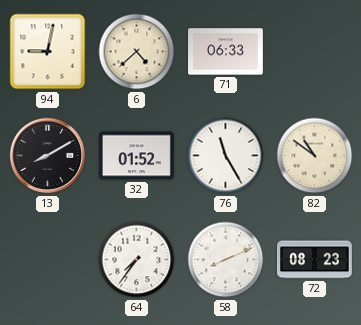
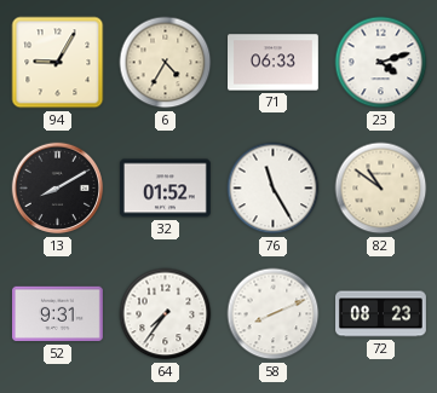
94: 9:02 -> 9:05
6: 4:38 -> 4:35
23: none -> 4:12
52: none -> 9:31
